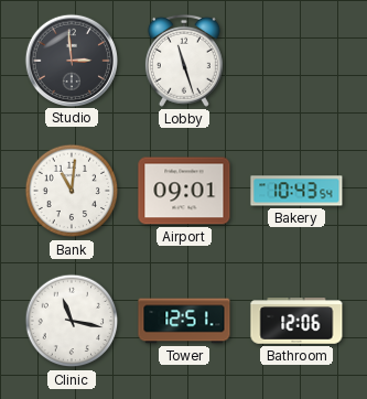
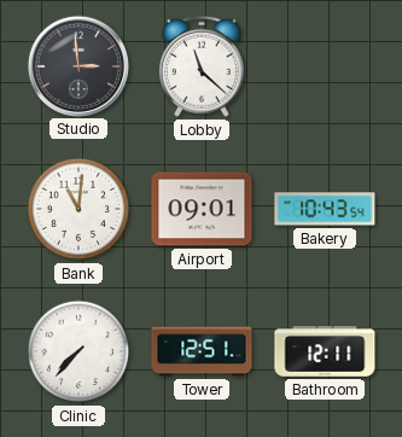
Lobby: 11:27 -> 11:22
Clinic: 11:17 -> 7:37
Bathroom: 12:06 -> 12:11
